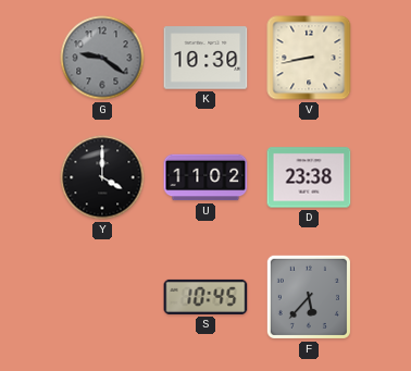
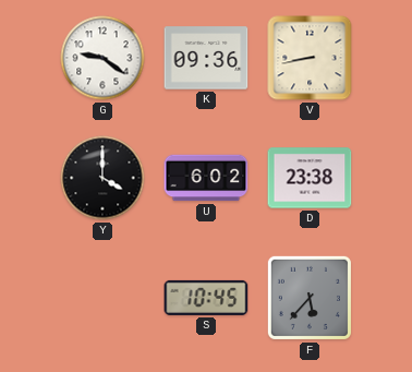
G dial: grey -> white
K: 10:30 -> 09:36
U: 11:02 -> 6:02
